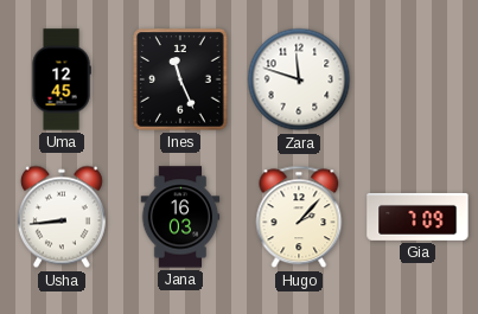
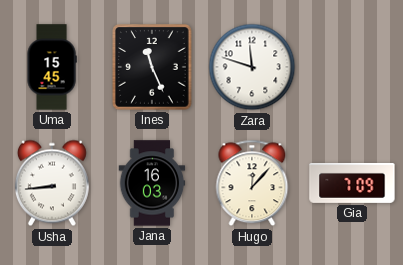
Uma: 12:45 -> 15:45
Hugo: 2:07 -> 12:07
